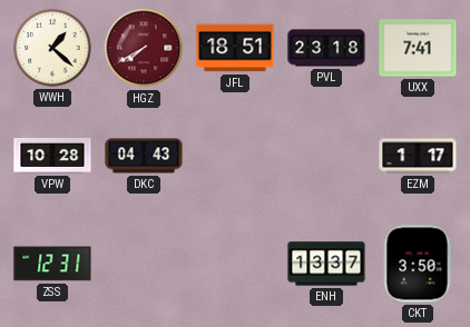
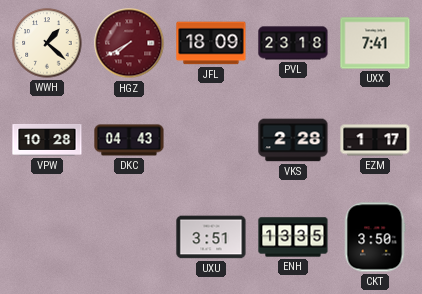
JFL: 18:51 -> 18:09
VKS: none -> 2:28
ZSS: 12:31 -> none
UXU: none -> 3:51
ENH: 13:37 -> 13:35
